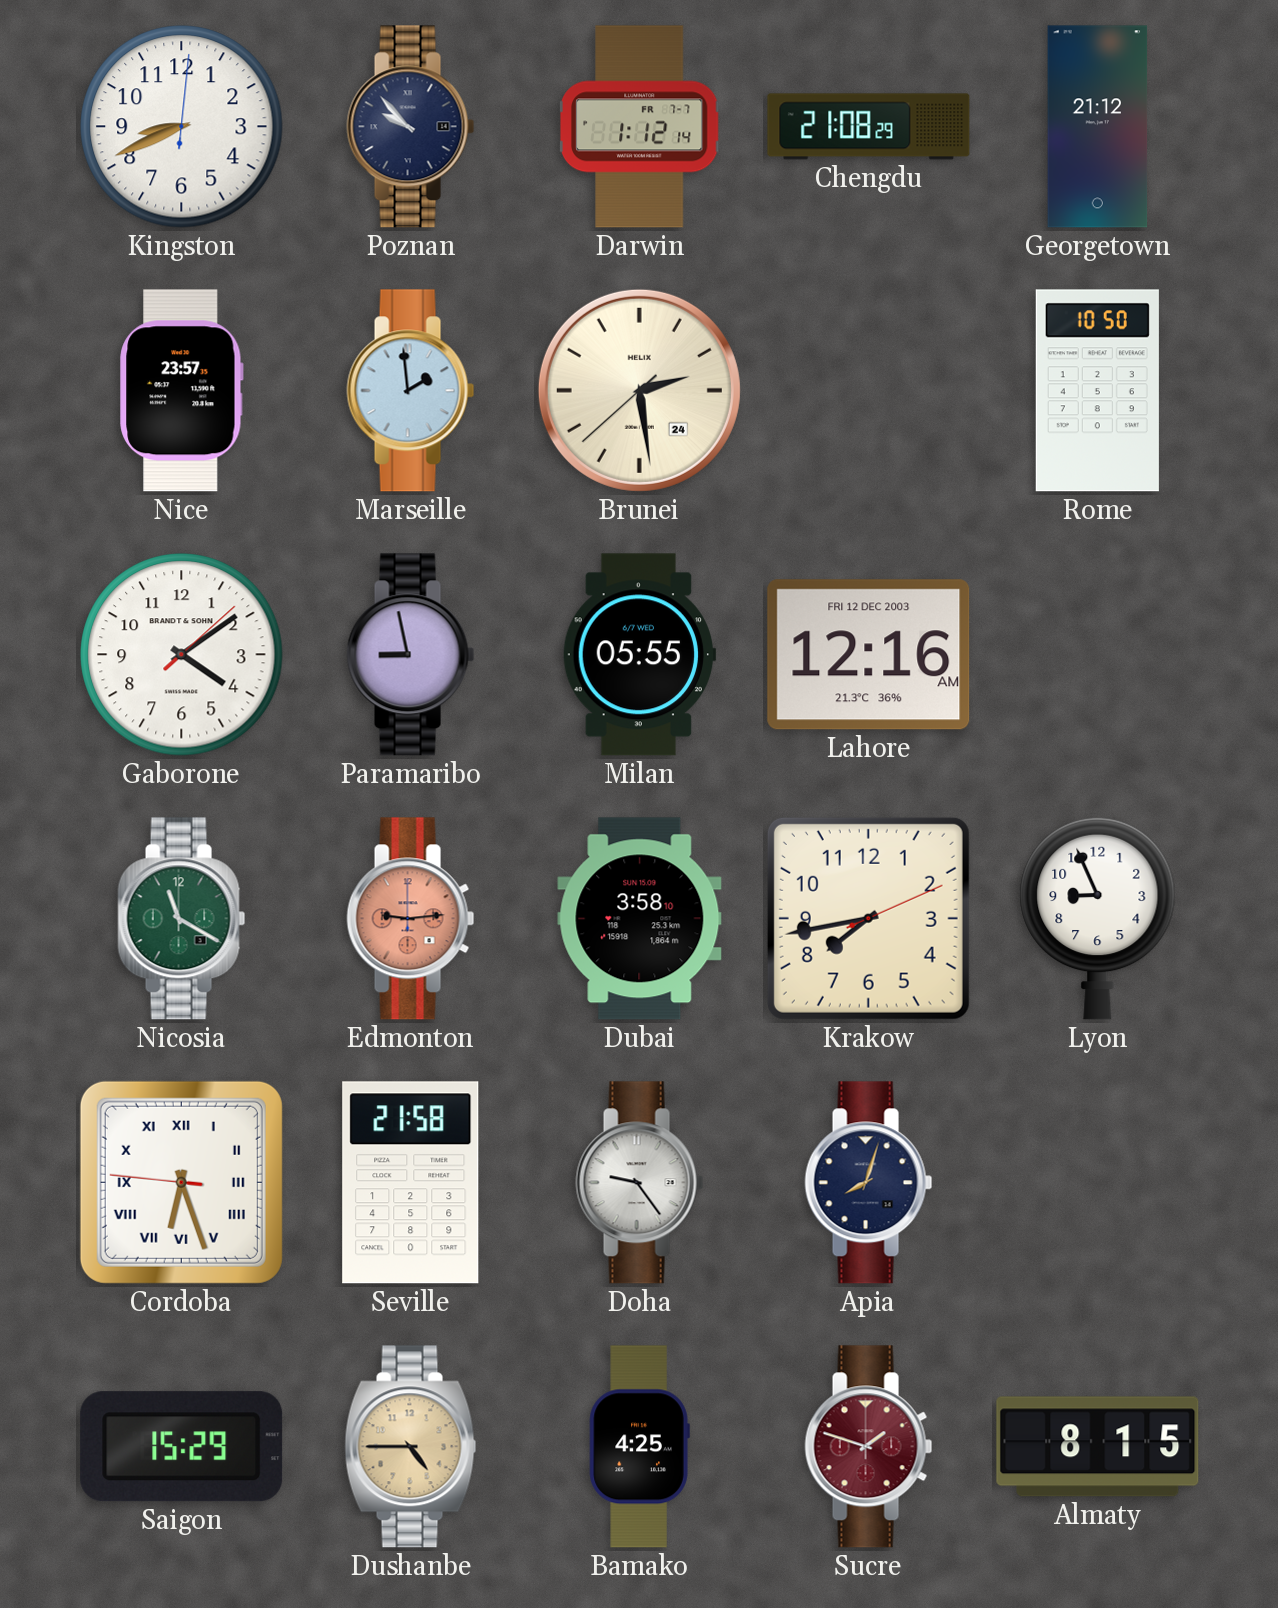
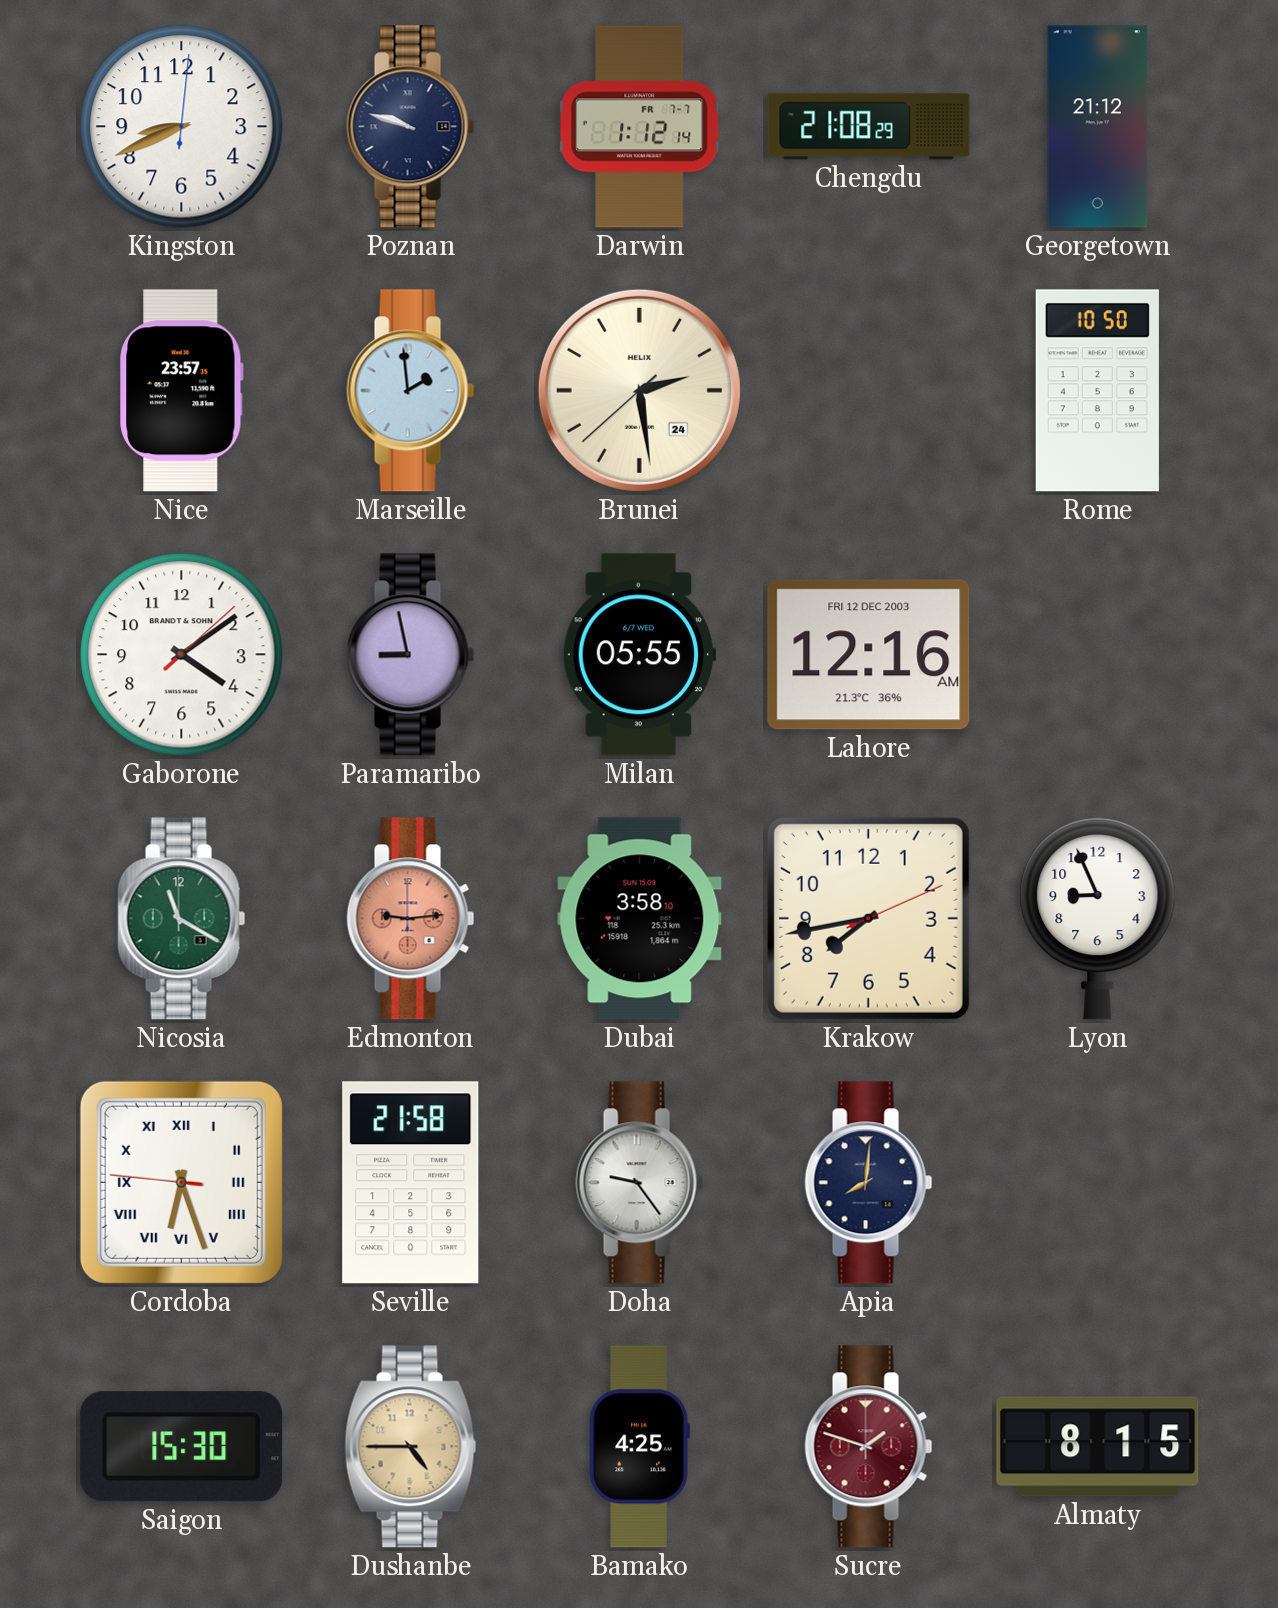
Poznan: 9:53 -> 9:48
Apia: 8:03 -> 8:01
Saigon: 15:29 -> 15:30
